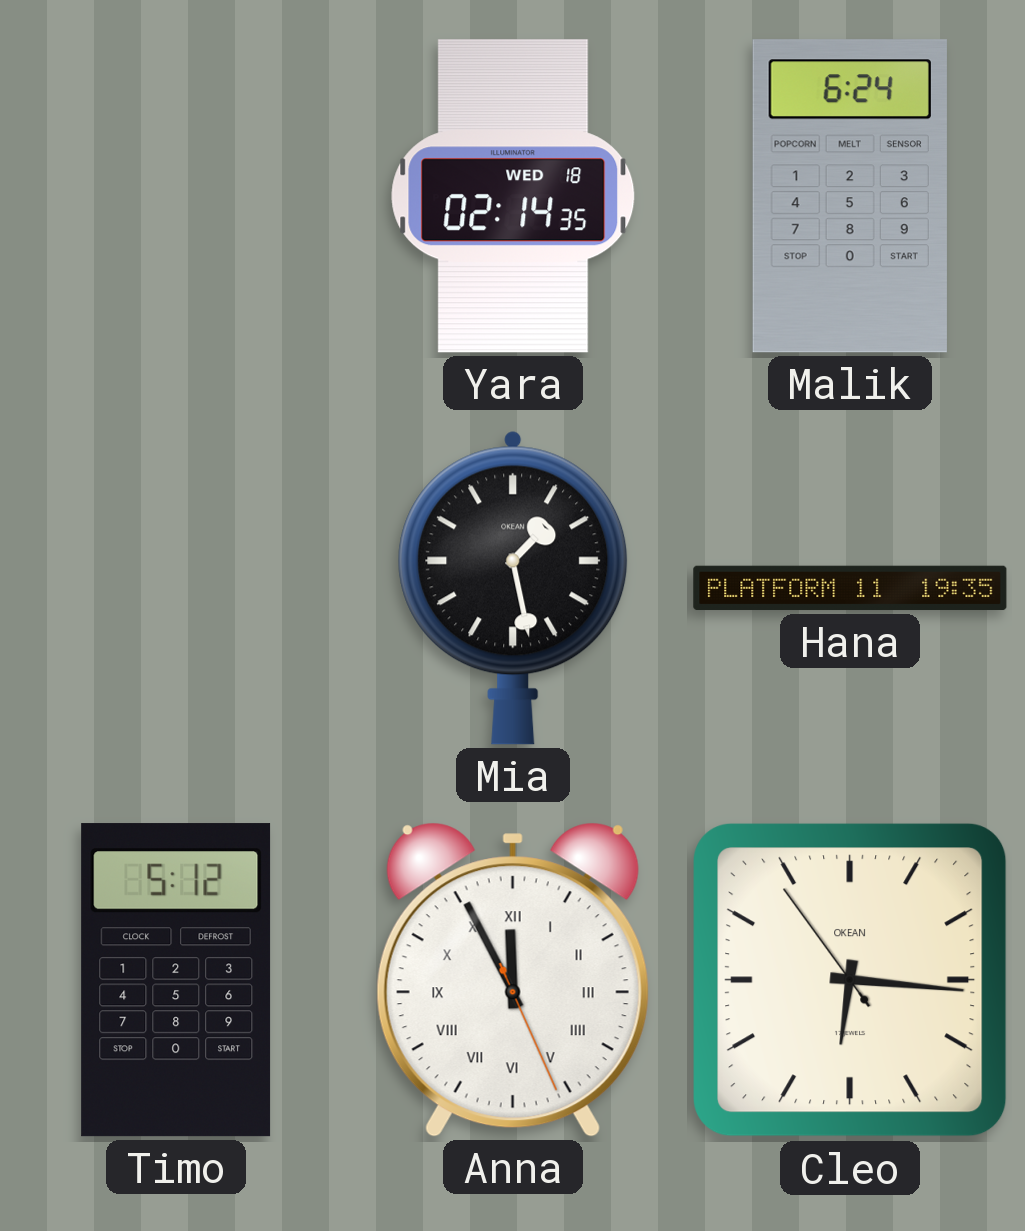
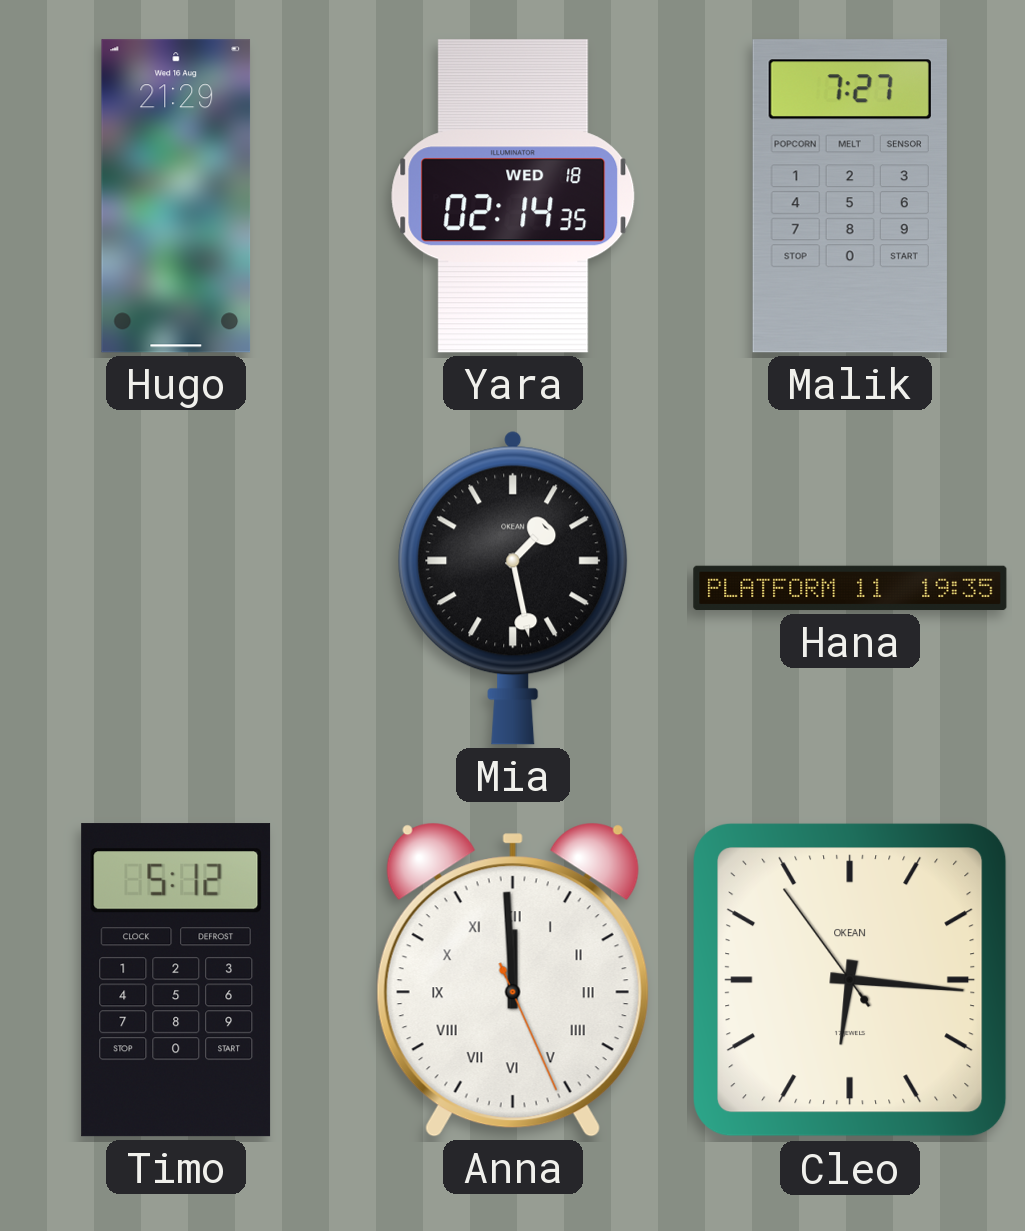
Hugo: none -> 21:29
Malik: 6:24 -> 7:27
Anna: 11:55 -> 11:59
